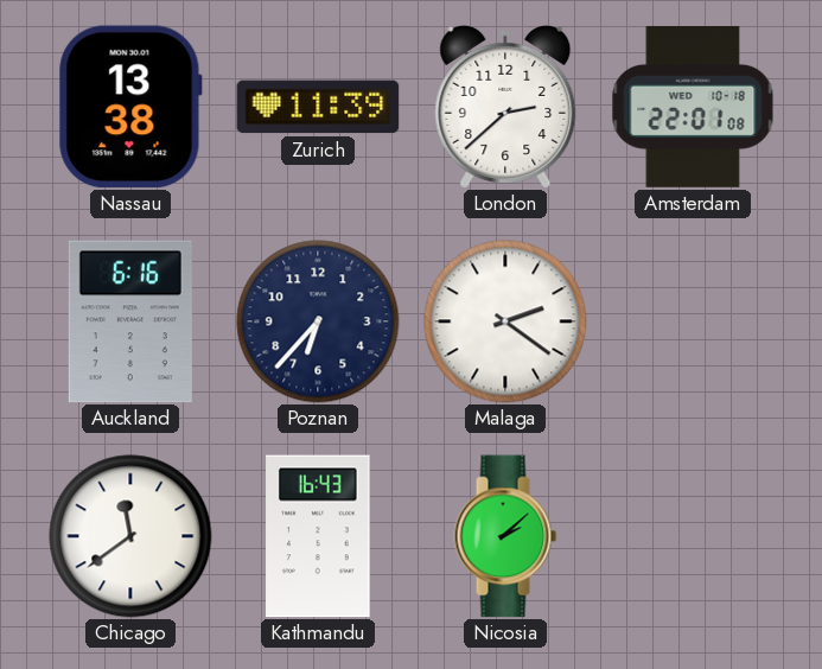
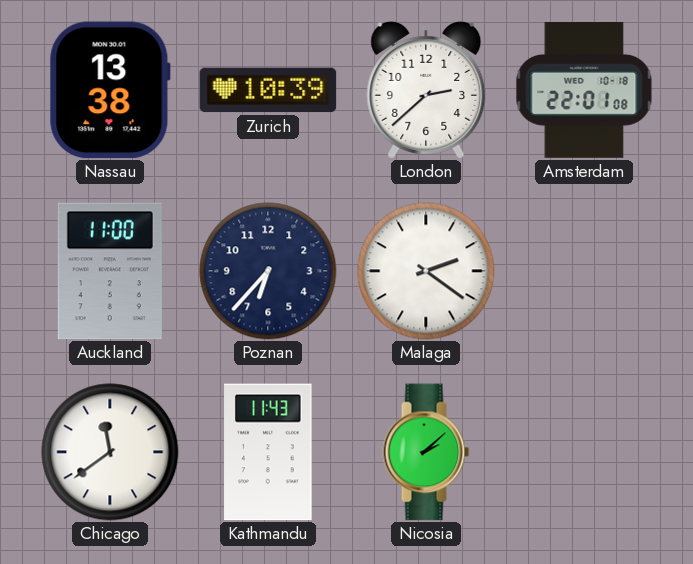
Zurich: 11:39 -> 10:39
Auckland: 6:16 -> 11:00
Kathmandu: 16:43 -> 11:43
